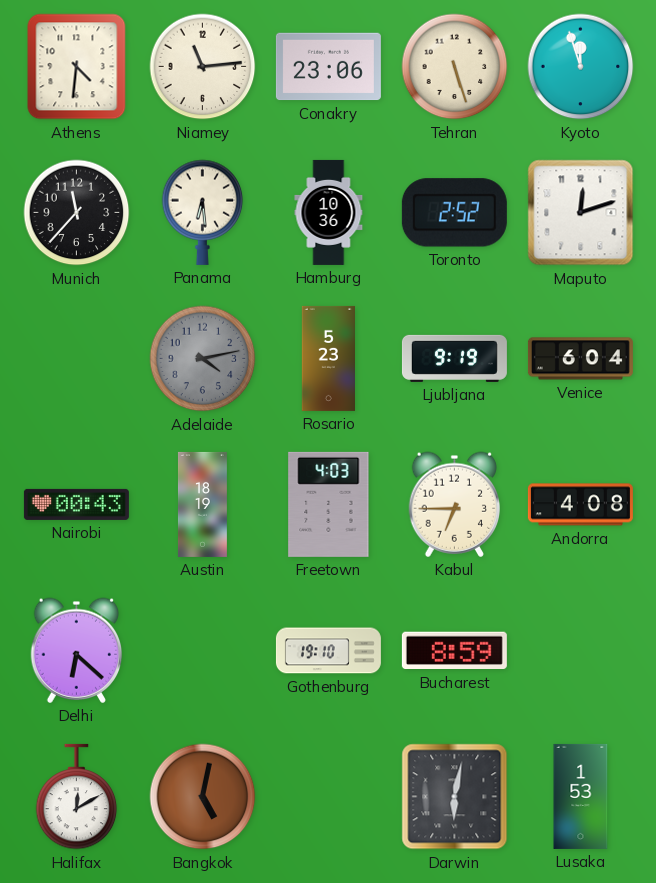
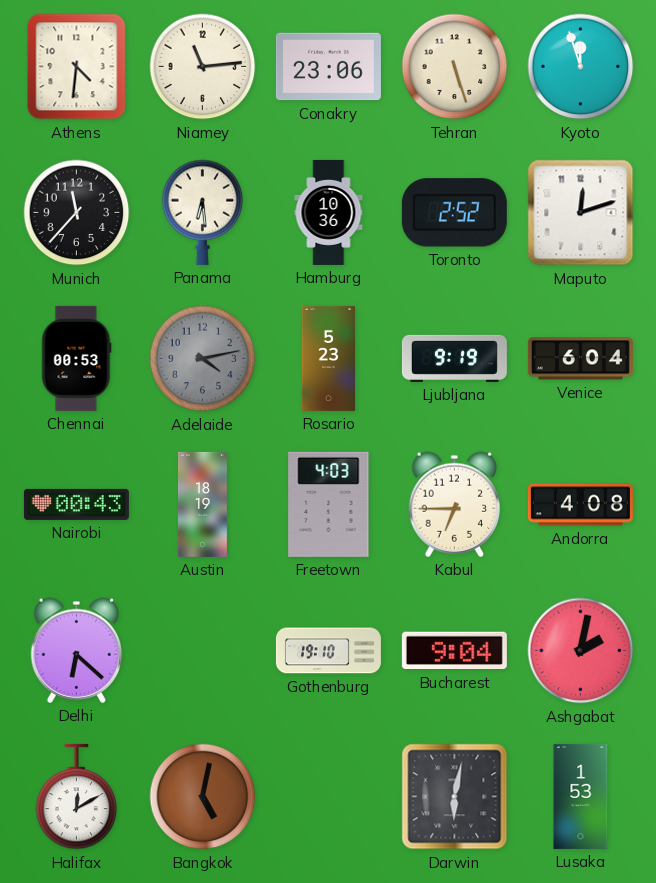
Chennai: none -> 00:53
Bucharest: 8:59 -> 9:04
Ashgabat: none -> 2:02
